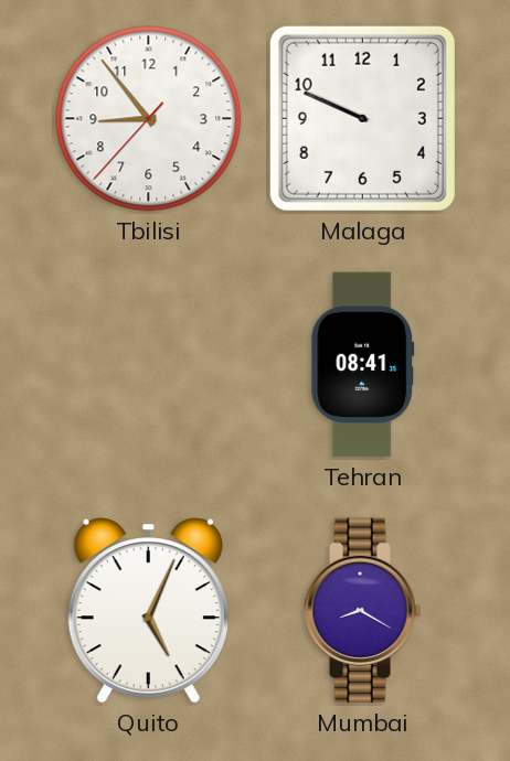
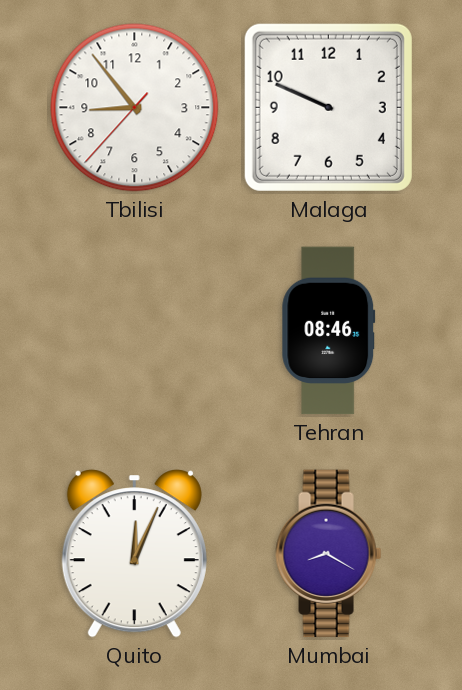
Tehran: 08:41 -> 08:46
Quito: 5:04 -> 12:04
